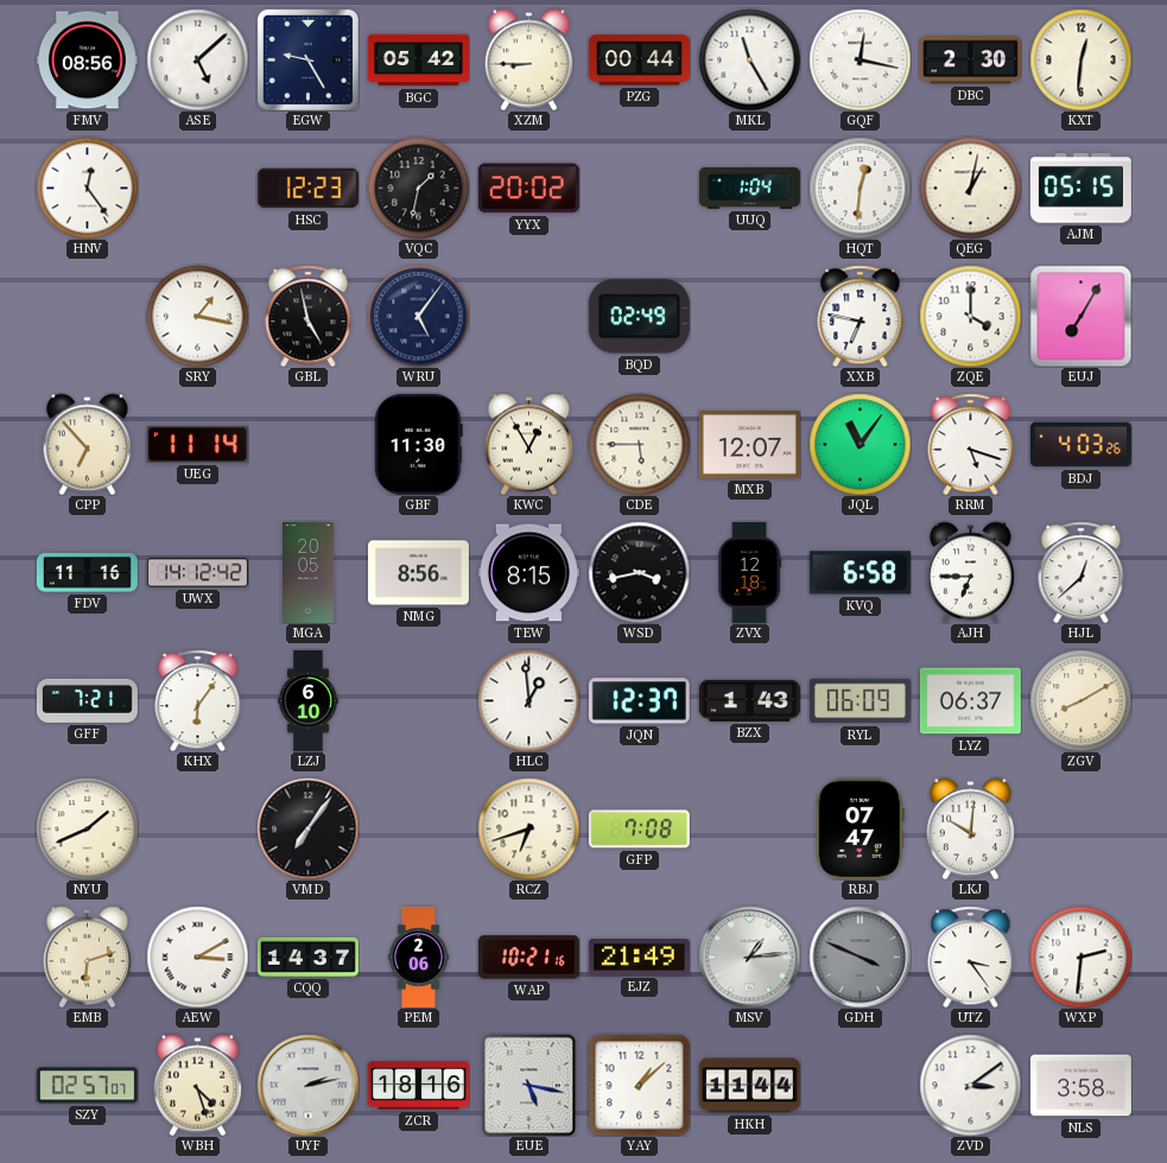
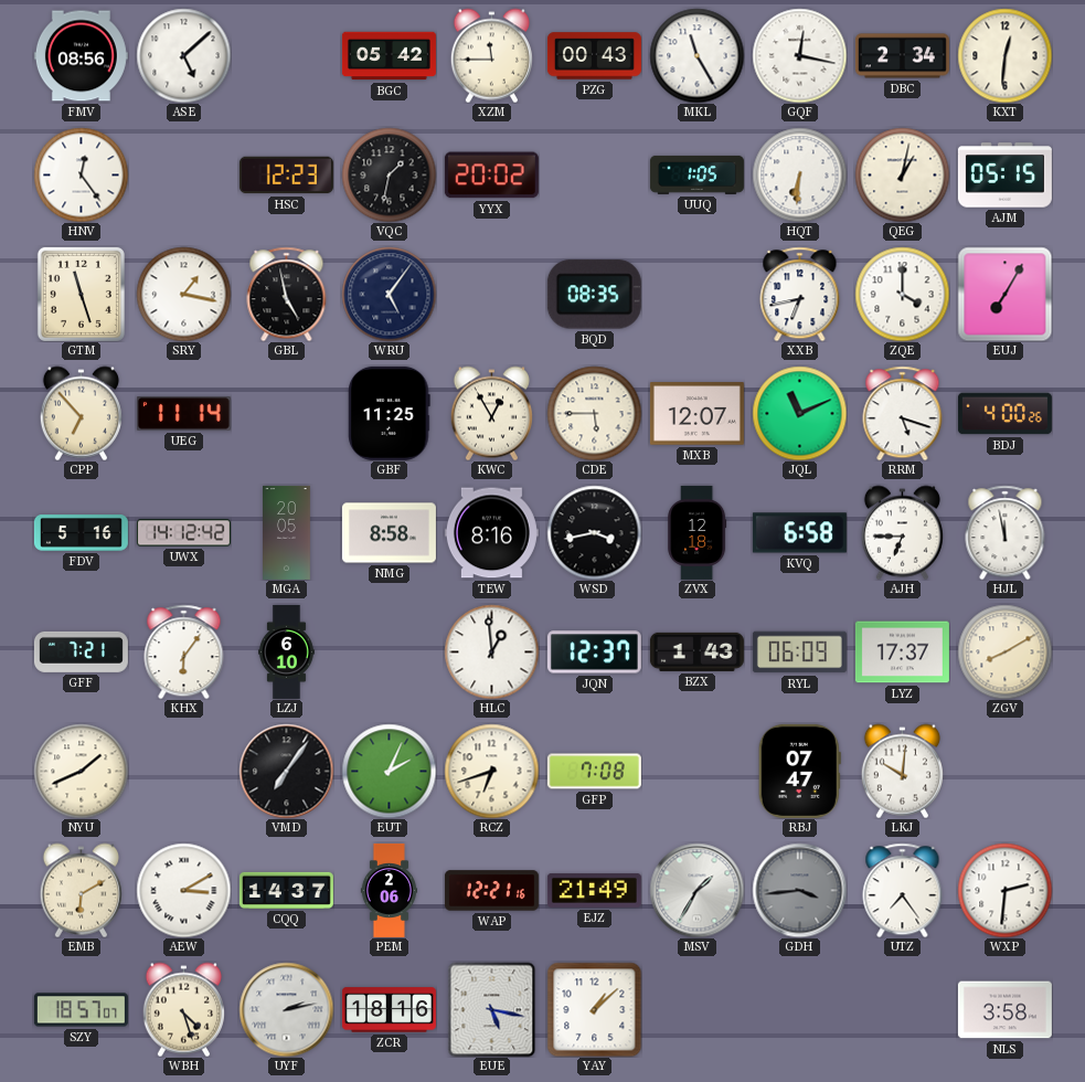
EGW: 9:25 -> none
XZM: 8:45 -> 11:45
PZG: 00:44 -> 00:43
DBC: 2:30 -> 2:34
UUQ: 1:04 -> 1:05
HQT: 12:31 -> 6:31
GTM: none -> 11:27
BQD: 02:49 -> 08:35
XXB: 6:47 -> 6:43
GBF: 11:30 -> 11:25
JQL: 11:06 -> 11:11
BDJ: 4:03 -> 4:00
FDV: 11:16 -> 5:16
NMG: 8:56 -> 8:58
TEW: 8:15 -> 8:16
HJL: 12:38 -> 11:58
LYZ: 06:37 -> 17:37
EUT: none -> 2:04
EMB: 6:12 -> 6:10
WAP: 10:21 -> 12:21
MSV: 1:14 -> 1:35
GDH: 3:49 -> 3:44
UTZ: 3:24 -> 7:24
SZY: 02:57 -> 18:57
HKH: 11:44 -> none
ZVD: 3:09 -> none
